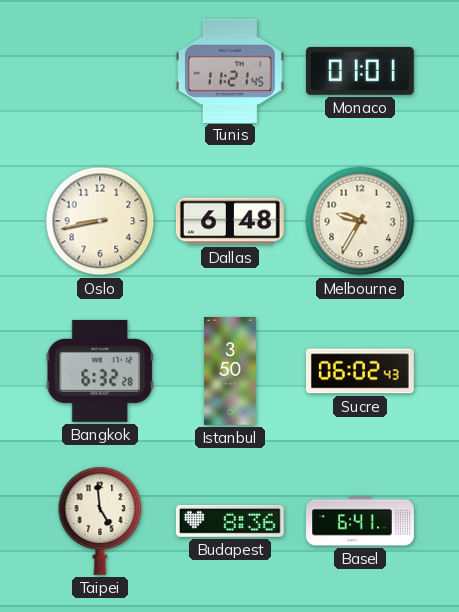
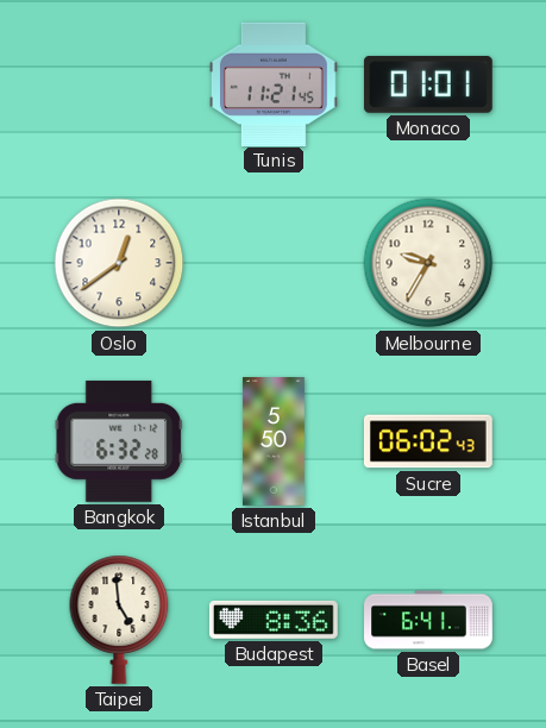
Oslo: 8:43 -> 12:39
Dallas: 6:48 -> none
Istanbul: 3:50 -> 5:50
